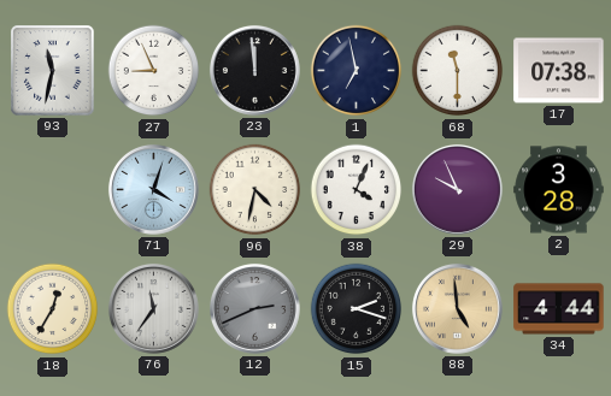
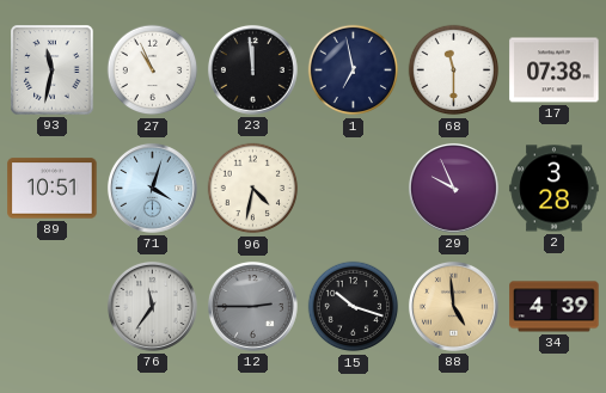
27: 8:56 -> 10:56
89: none -> 10:51
38: 4:04 -> none
18: 12:35 -> none
12: 2:41 -> 2:45
15: 2:18 -> 10:18
34: 4:44 -> 4:39
